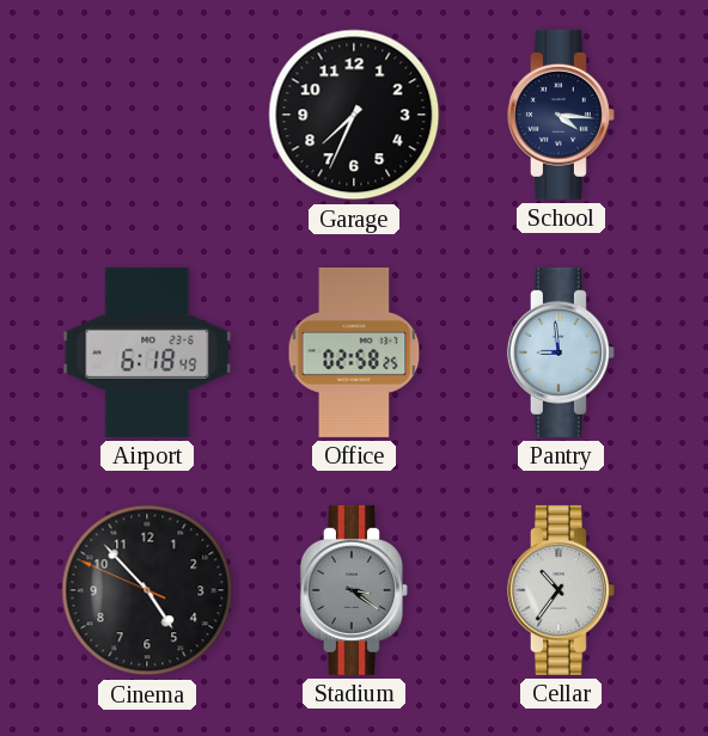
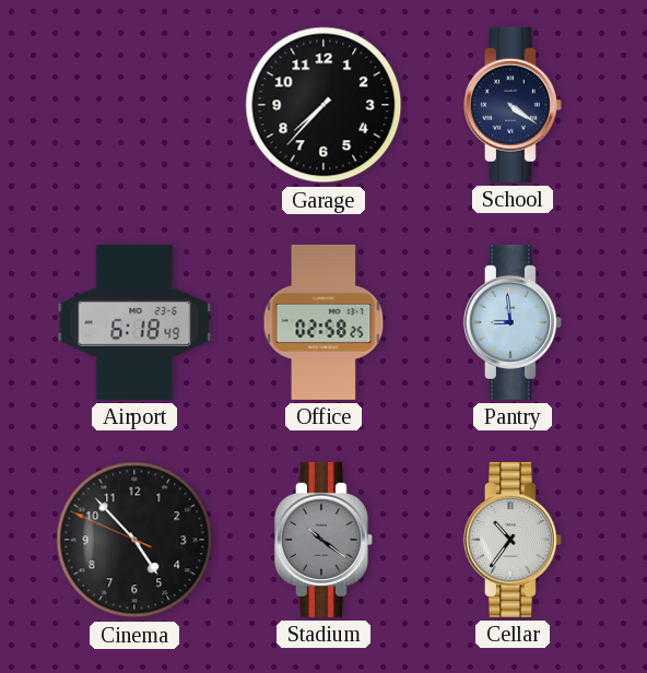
Garage: 7:34 -> 7:37
School: 4:16 -> 4:21
Stadium: 3:21 -> 10:21
